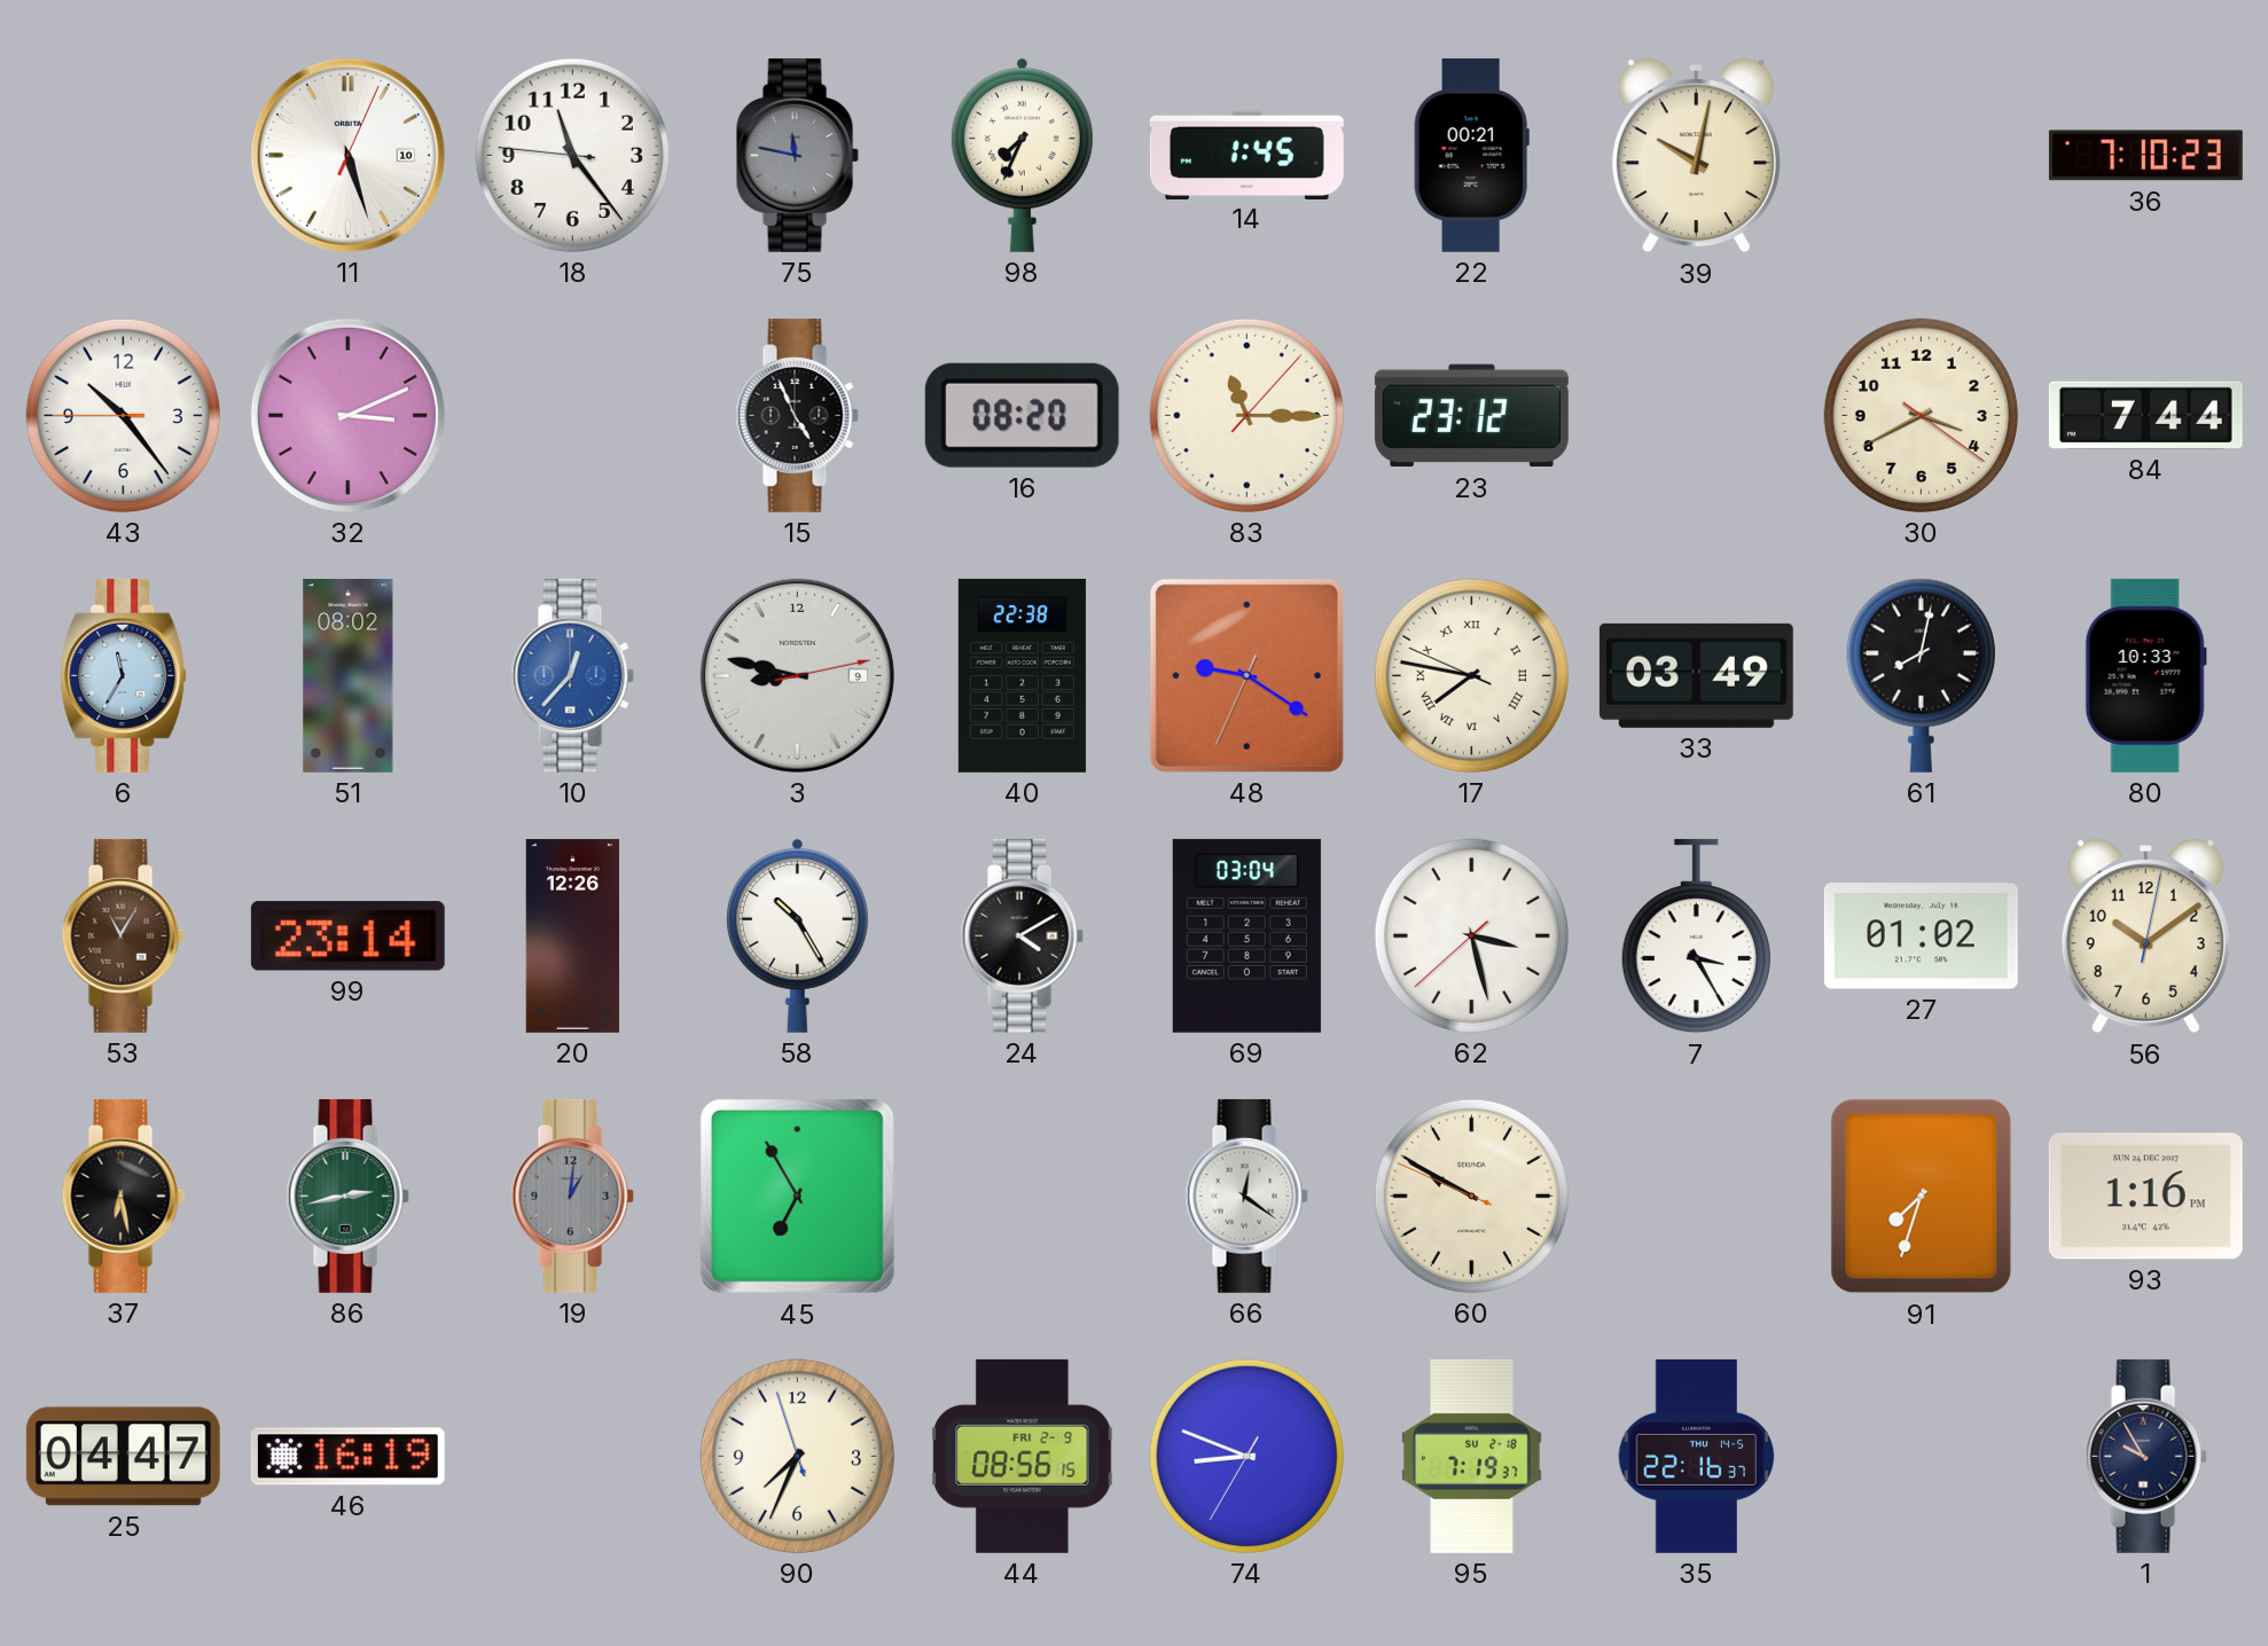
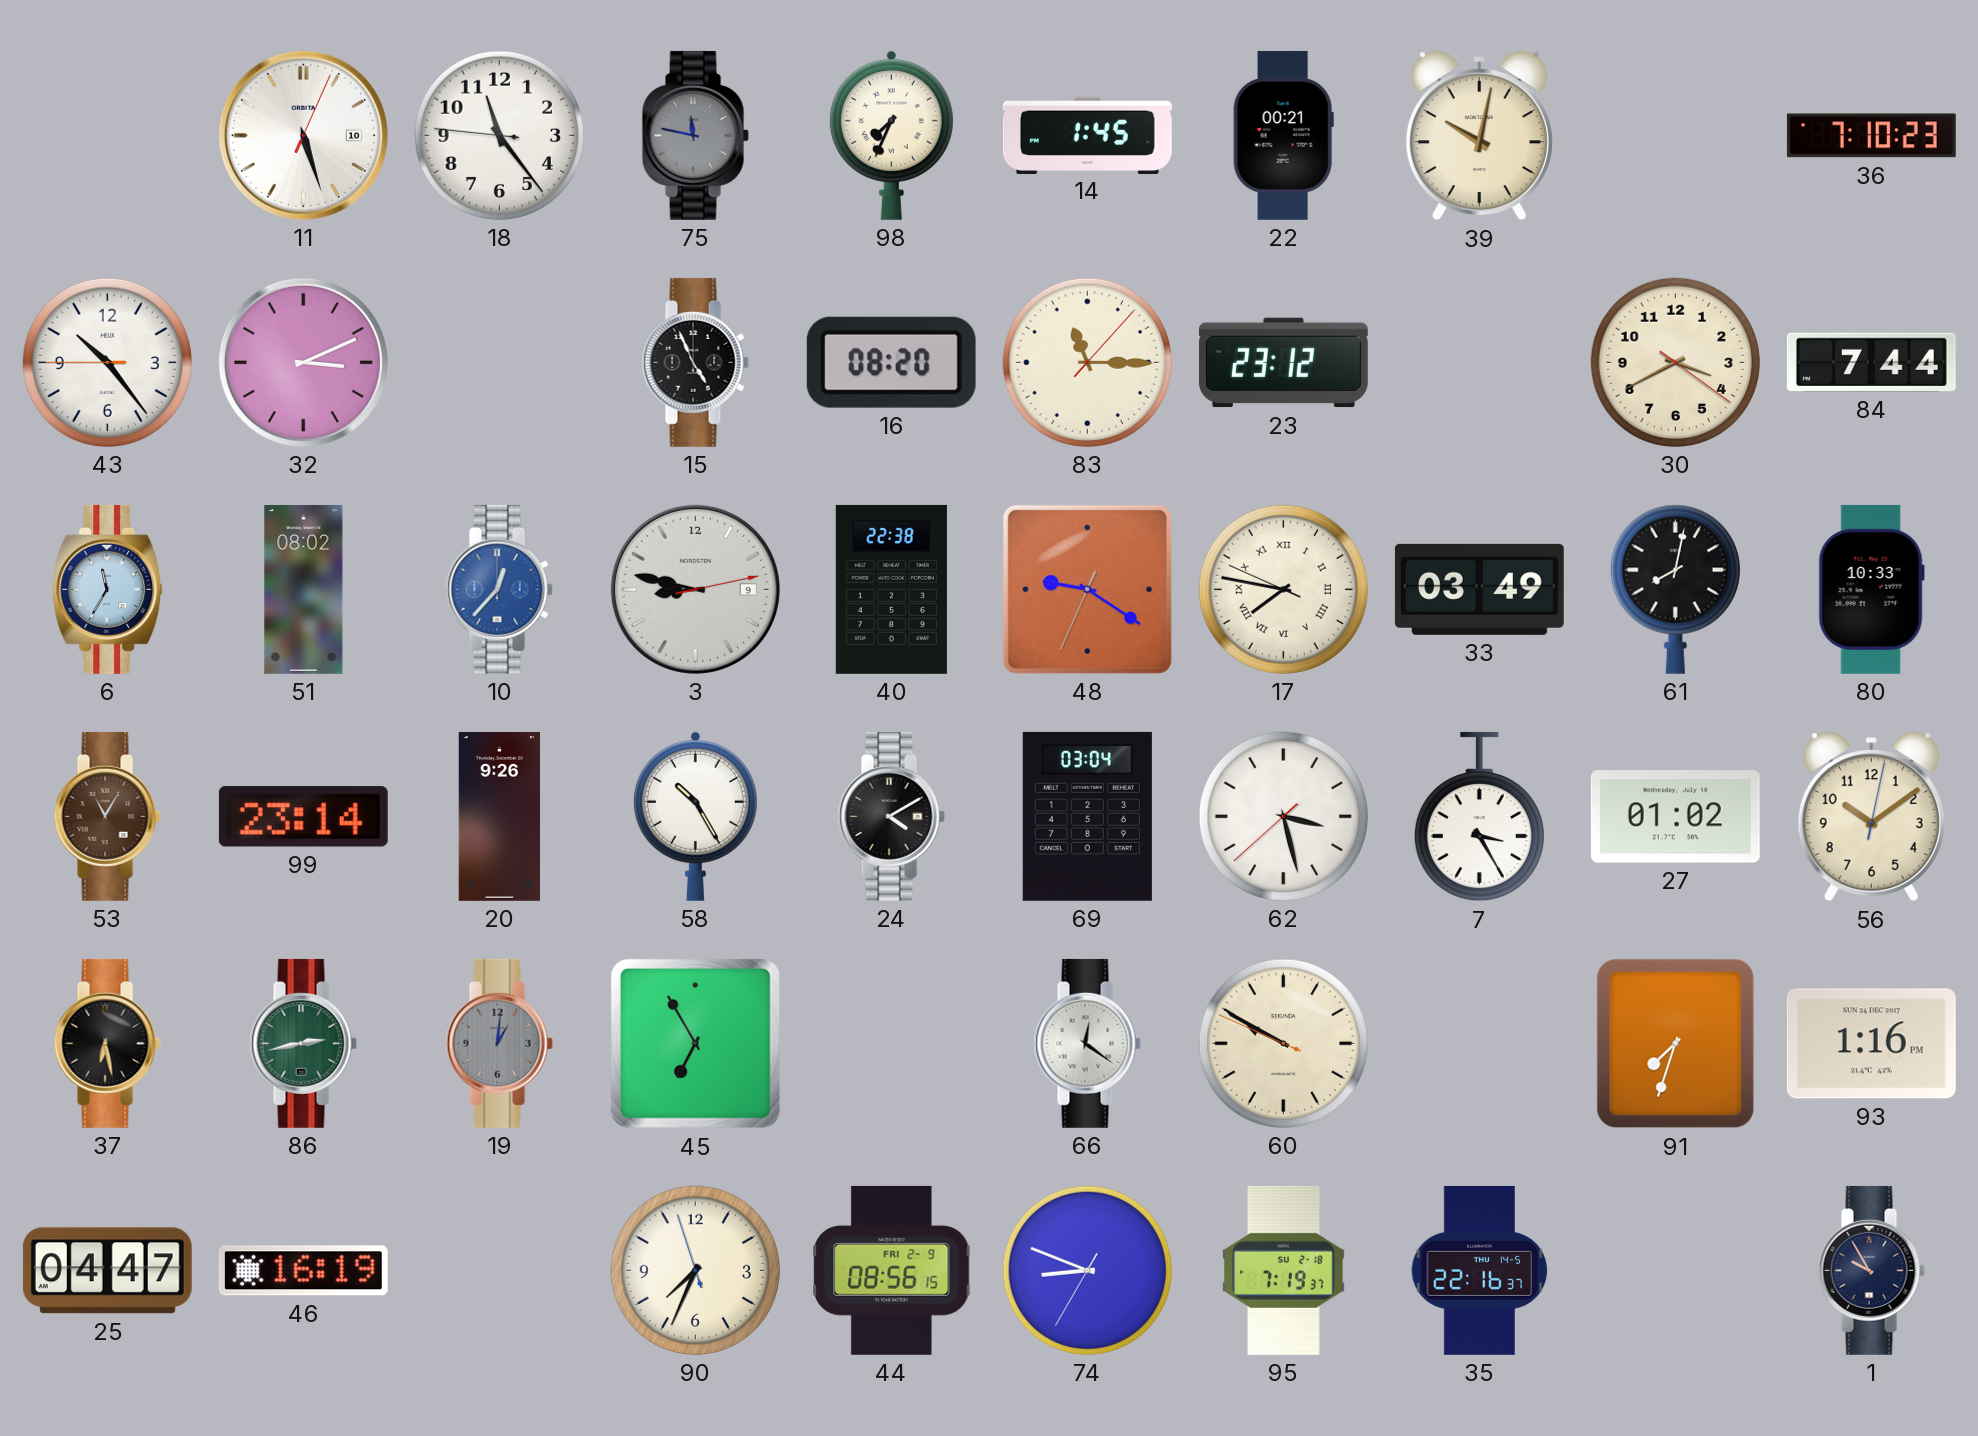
20: 12:26 -> 9:26
